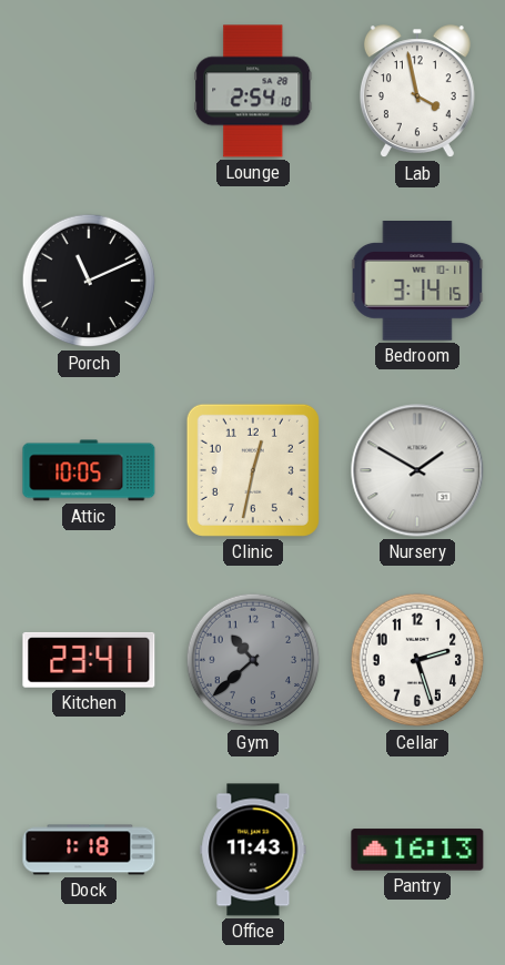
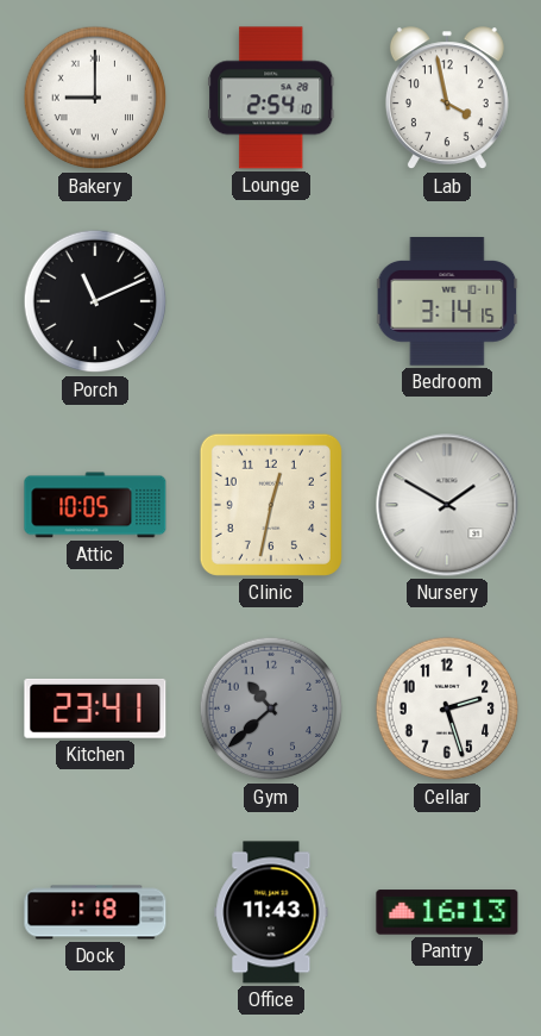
Bakery: none -> 9:00
